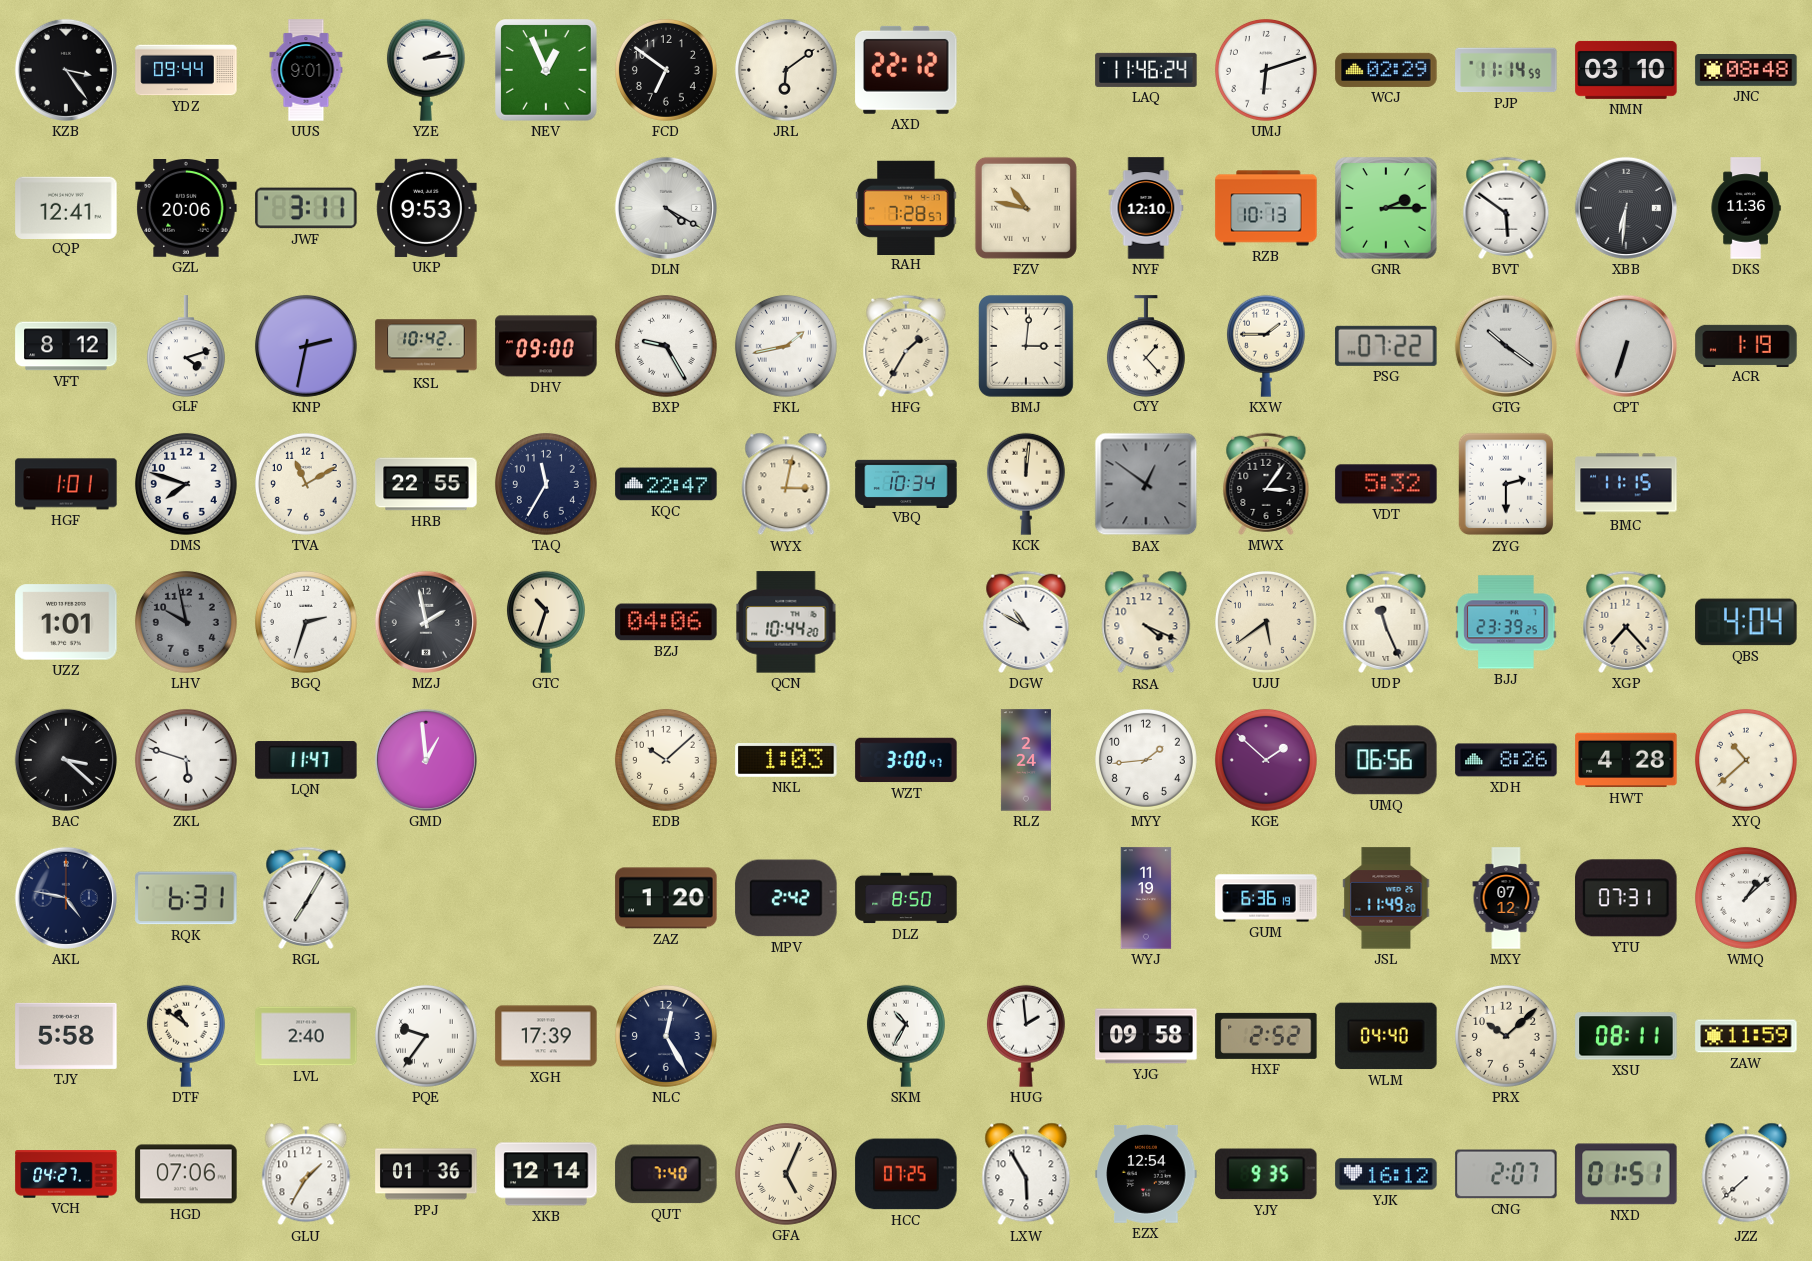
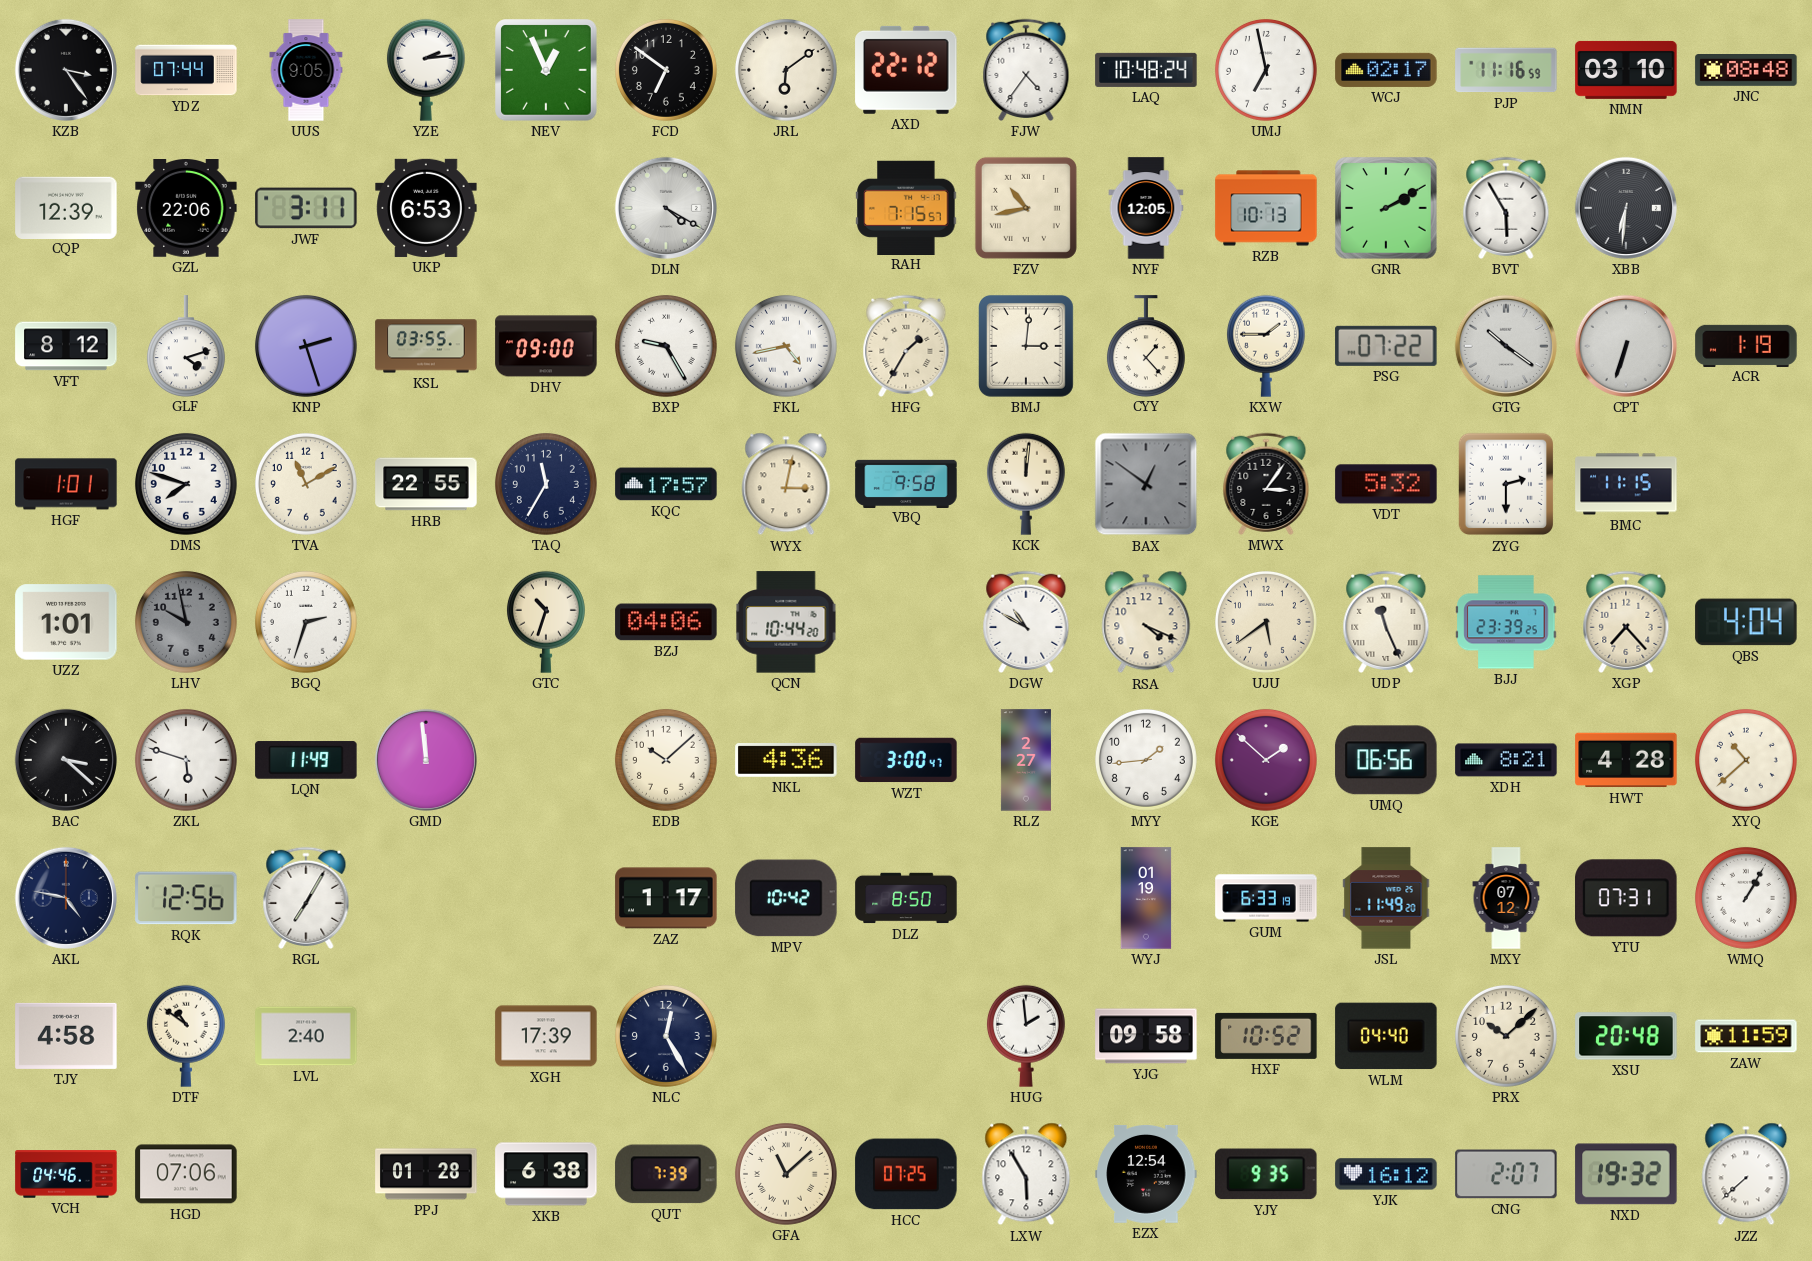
YDZ: 09:44 -> 07:44
UUS: 9:01 -> 9:05
FJW: none -> 4:36
LAQ: 11:46 -> 10:48
UMJ: 6:12 -> 6:58
WCJ: 02:29 -> 02:17
PJP: 11:14 -> 11:16
CQP: 12:41 -> 12:39
GZL: 20:06 -> 22:06
UKP: 9:53 -> 6:53
RAH: 7:28 -> 7:15
FZV: 10:47 -> 10:43
NYF: 12:10 -> 12:05
GNR: 2:15 -> 2:10
BVT: 5:51 -> 5:55
DKS: 11:36 -> none
KNP: 2:32 -> 2:27
KSL: 10:42 -> 03:55
FKL: 1:43 -> 4:43
KQC: 22:47 -> 17:57
VBQ: 10:34 -> 9:58
MZJ: 1:58 -> none
LQN: 11:47 -> 11:49
GMD: 12:59 -> 11:59
NKL: 1:03 -> 4:36
RLZ: 2:24 -> 2:27
XDH: 8:26 -> 8:21
RQK: 6:31 -> 12:56
ZAZ: 1:20 -> 1:17
MPV: 2:42 -> 10:42
WYJ: 11:19 -> 01:19
GUM: 6:36 -> 6:33
WMQ: 1:08 -> 1:05
TJY: 5:58 -> 4:58
PQE: 9:36 -> none
SKM: 10:35 -> none
HXF: 2:52 -> 10:52
XSU: 08:11 -> 20:48
VCH: 04:27 -> 04:46
GLU: 1:35 -> none
PPJ: 01:36 -> 01:28
XKB: 12:14 -> 6:38
QUT: 7:40 -> 7:39
GFA: 5:04 -> 11:08
NXD: 01:51 -> 19:32
